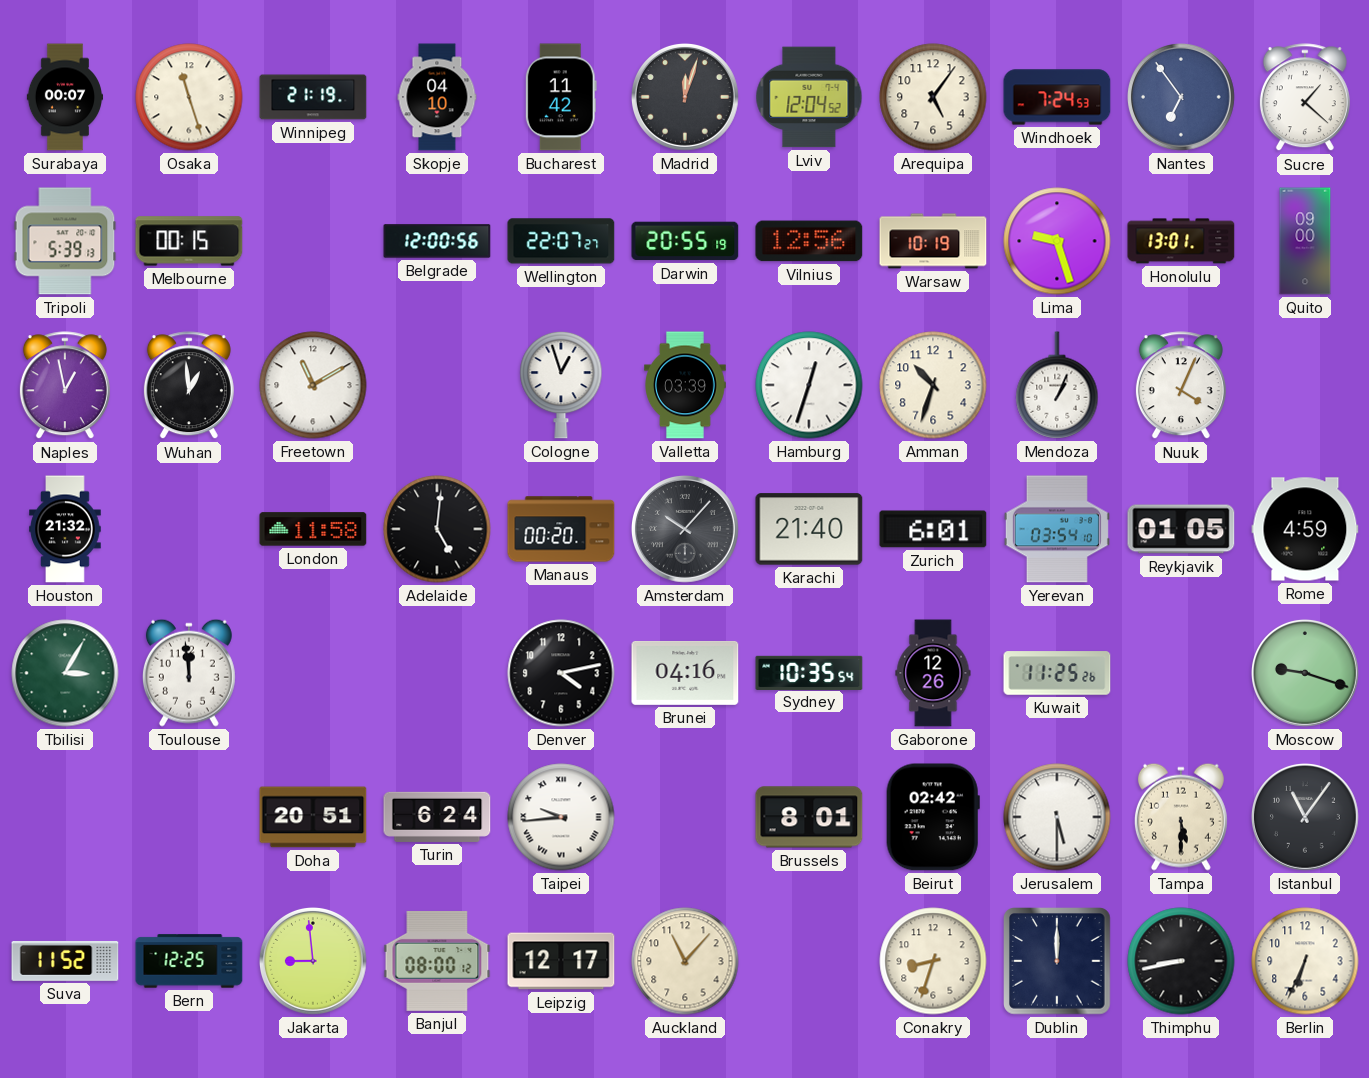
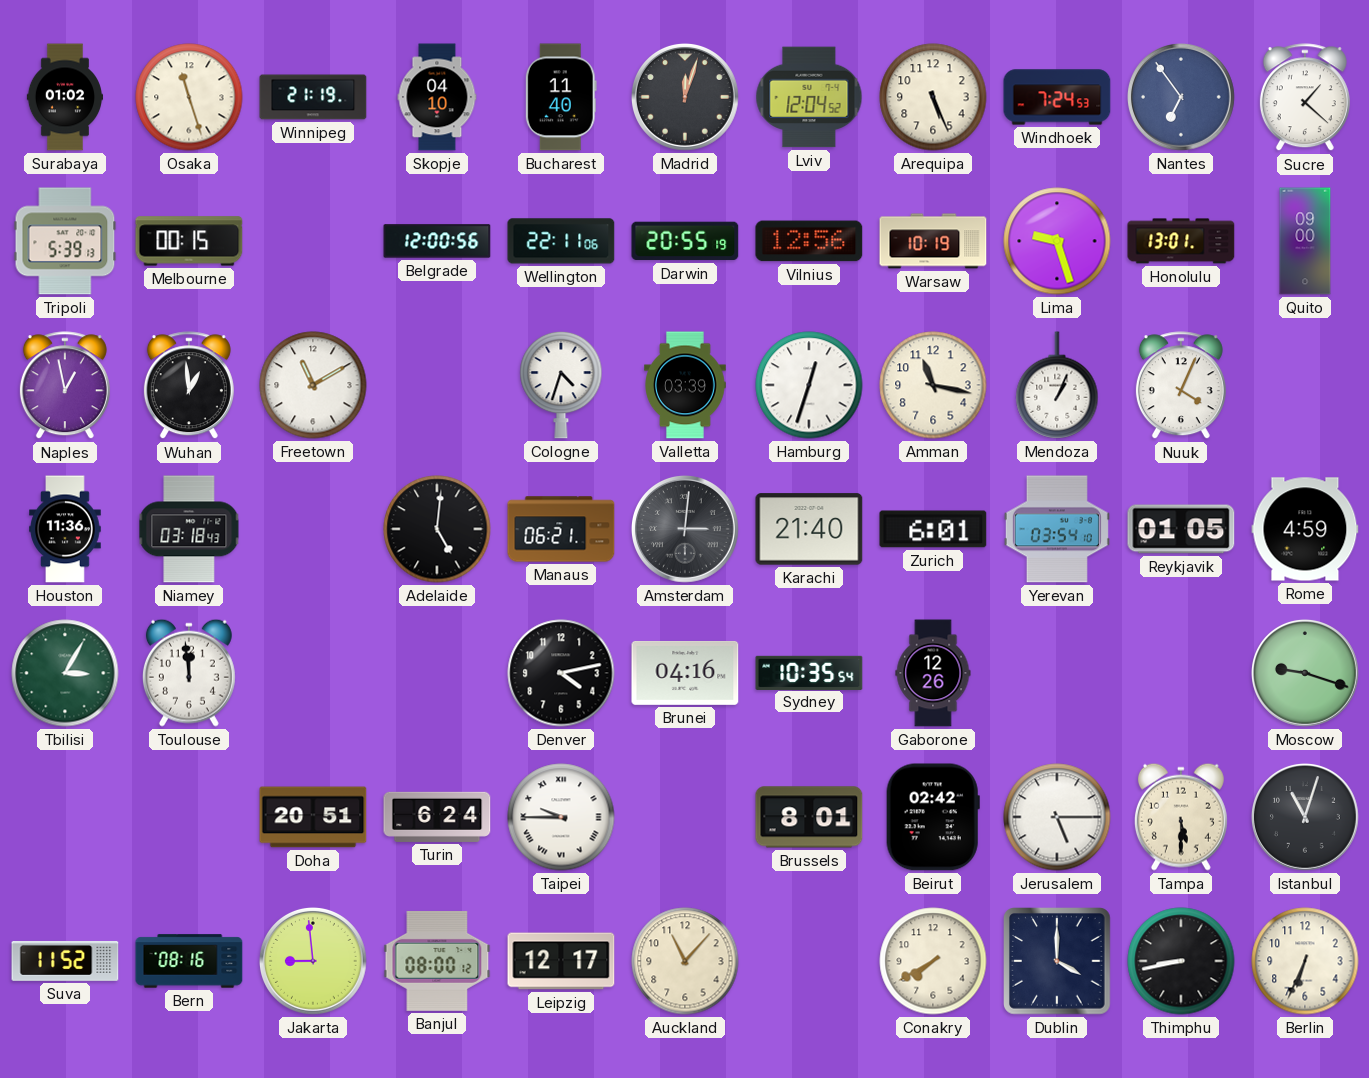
Surabaya: 00:07 -> 01:02
Bucharest: 11:42 -> 11:40
Arequipa: 5:06 -> 5:26
Wellington: 22:07 -> 22:11
Cologne: 12:57 -> 4:33
Amman: 10:33 -> 11:17
Houston: 21:32 -> 11:36
Niamey: none -> 03:18
London: 11:58 -> none
Manaus: 00:20 -> 06:21
Amsterdam: 10:07 -> 3:01
Kuwait: 11:25 -> none
Taipei: 9:44 -> 9:45
Jerusalem: 5:30 -> 5:15
Istanbul: 11:06 -> 11:03
Bern: 12:25 -> 08:16
Conakry: 8:33 -> 7:40
Dublin: 12:00 -> 4:00
